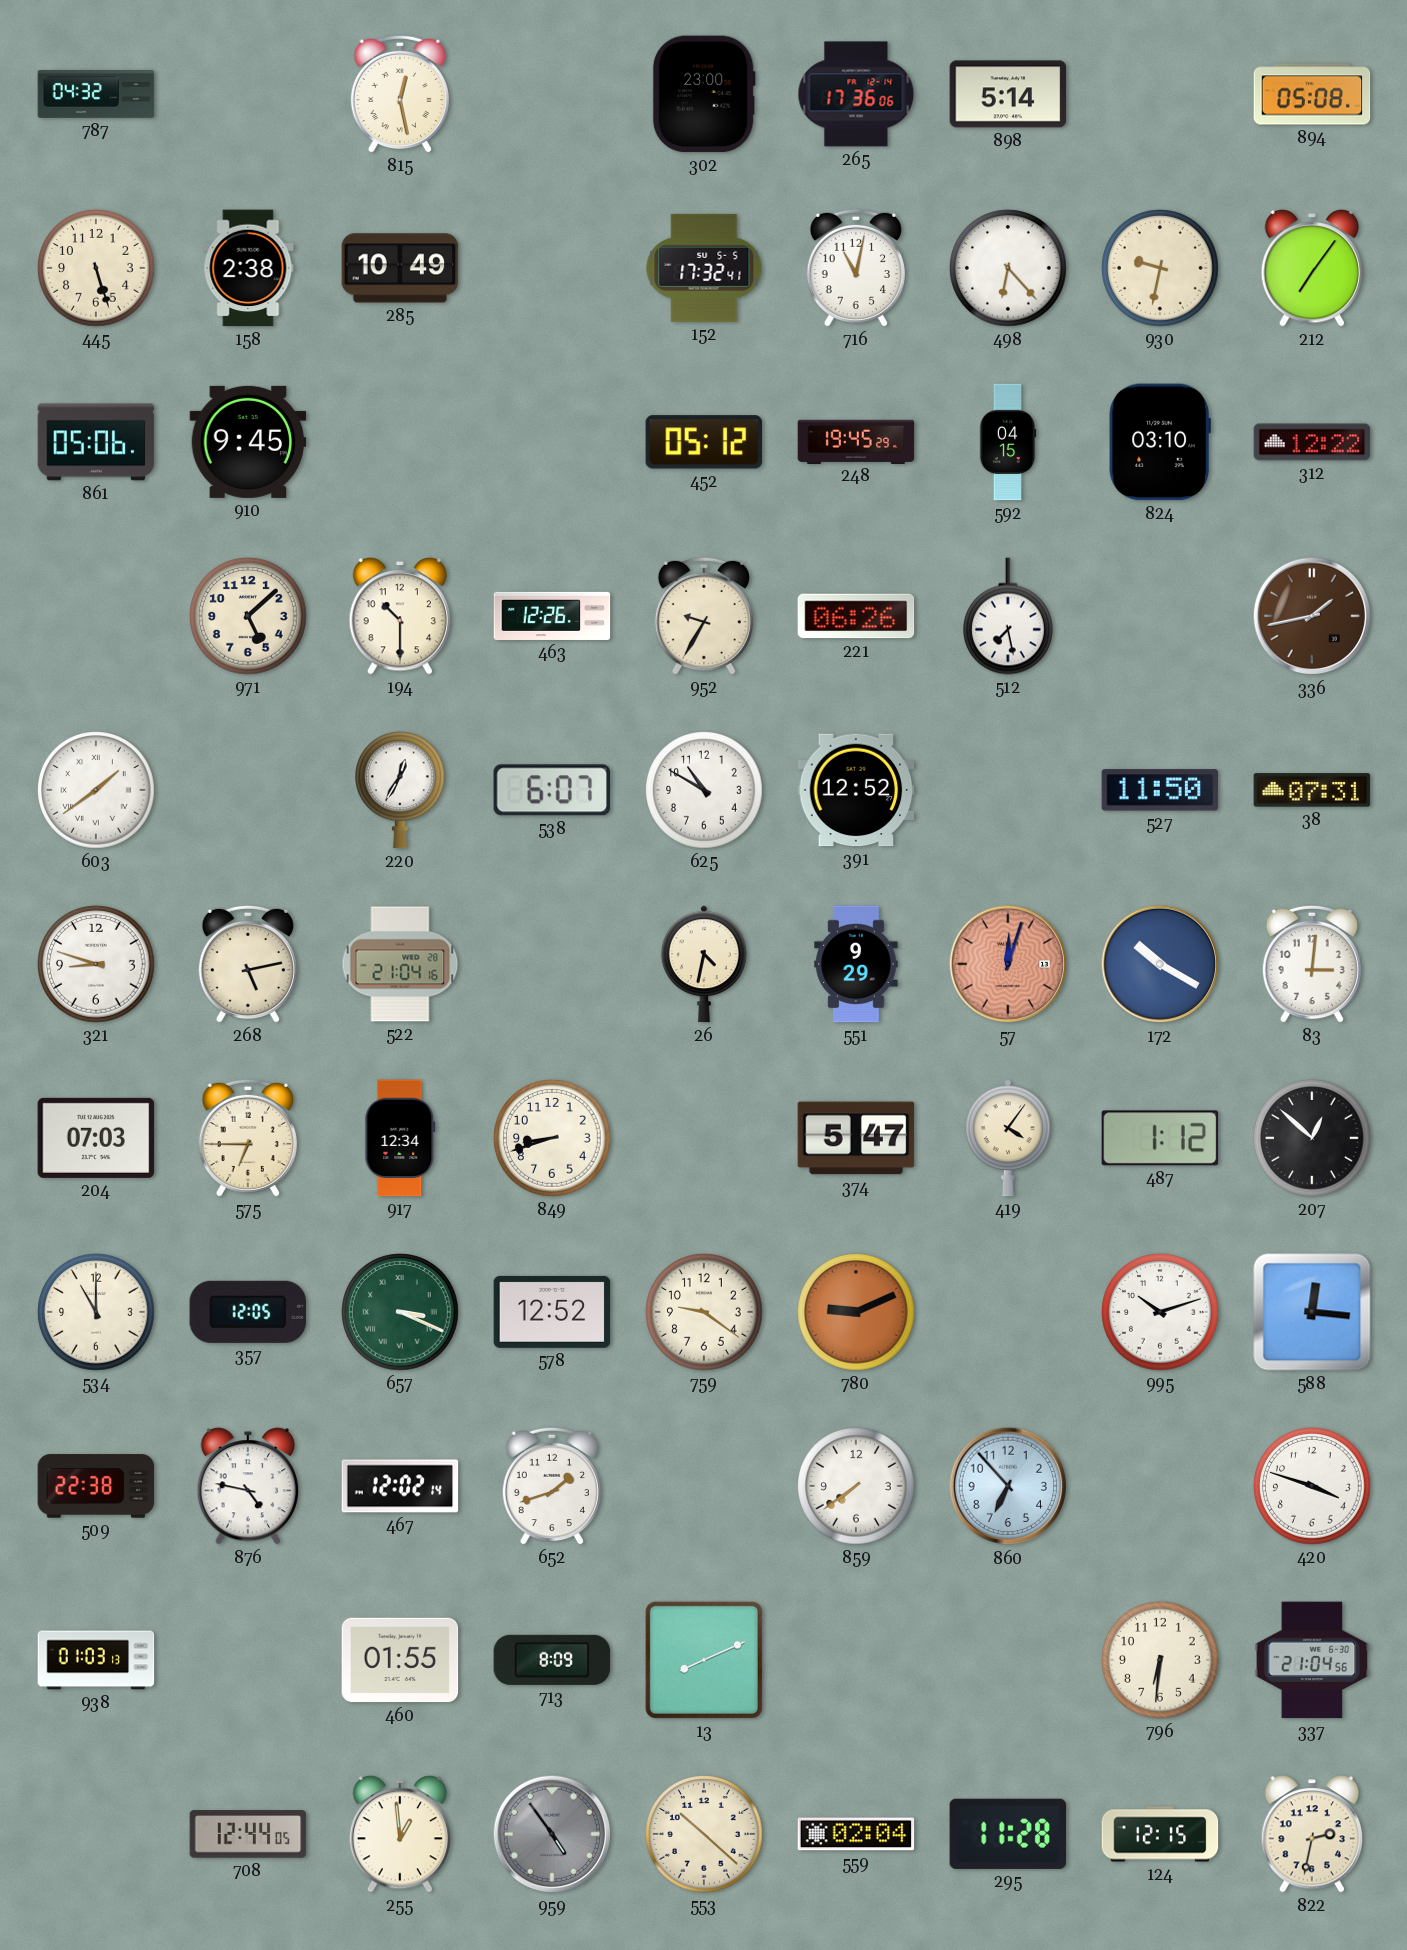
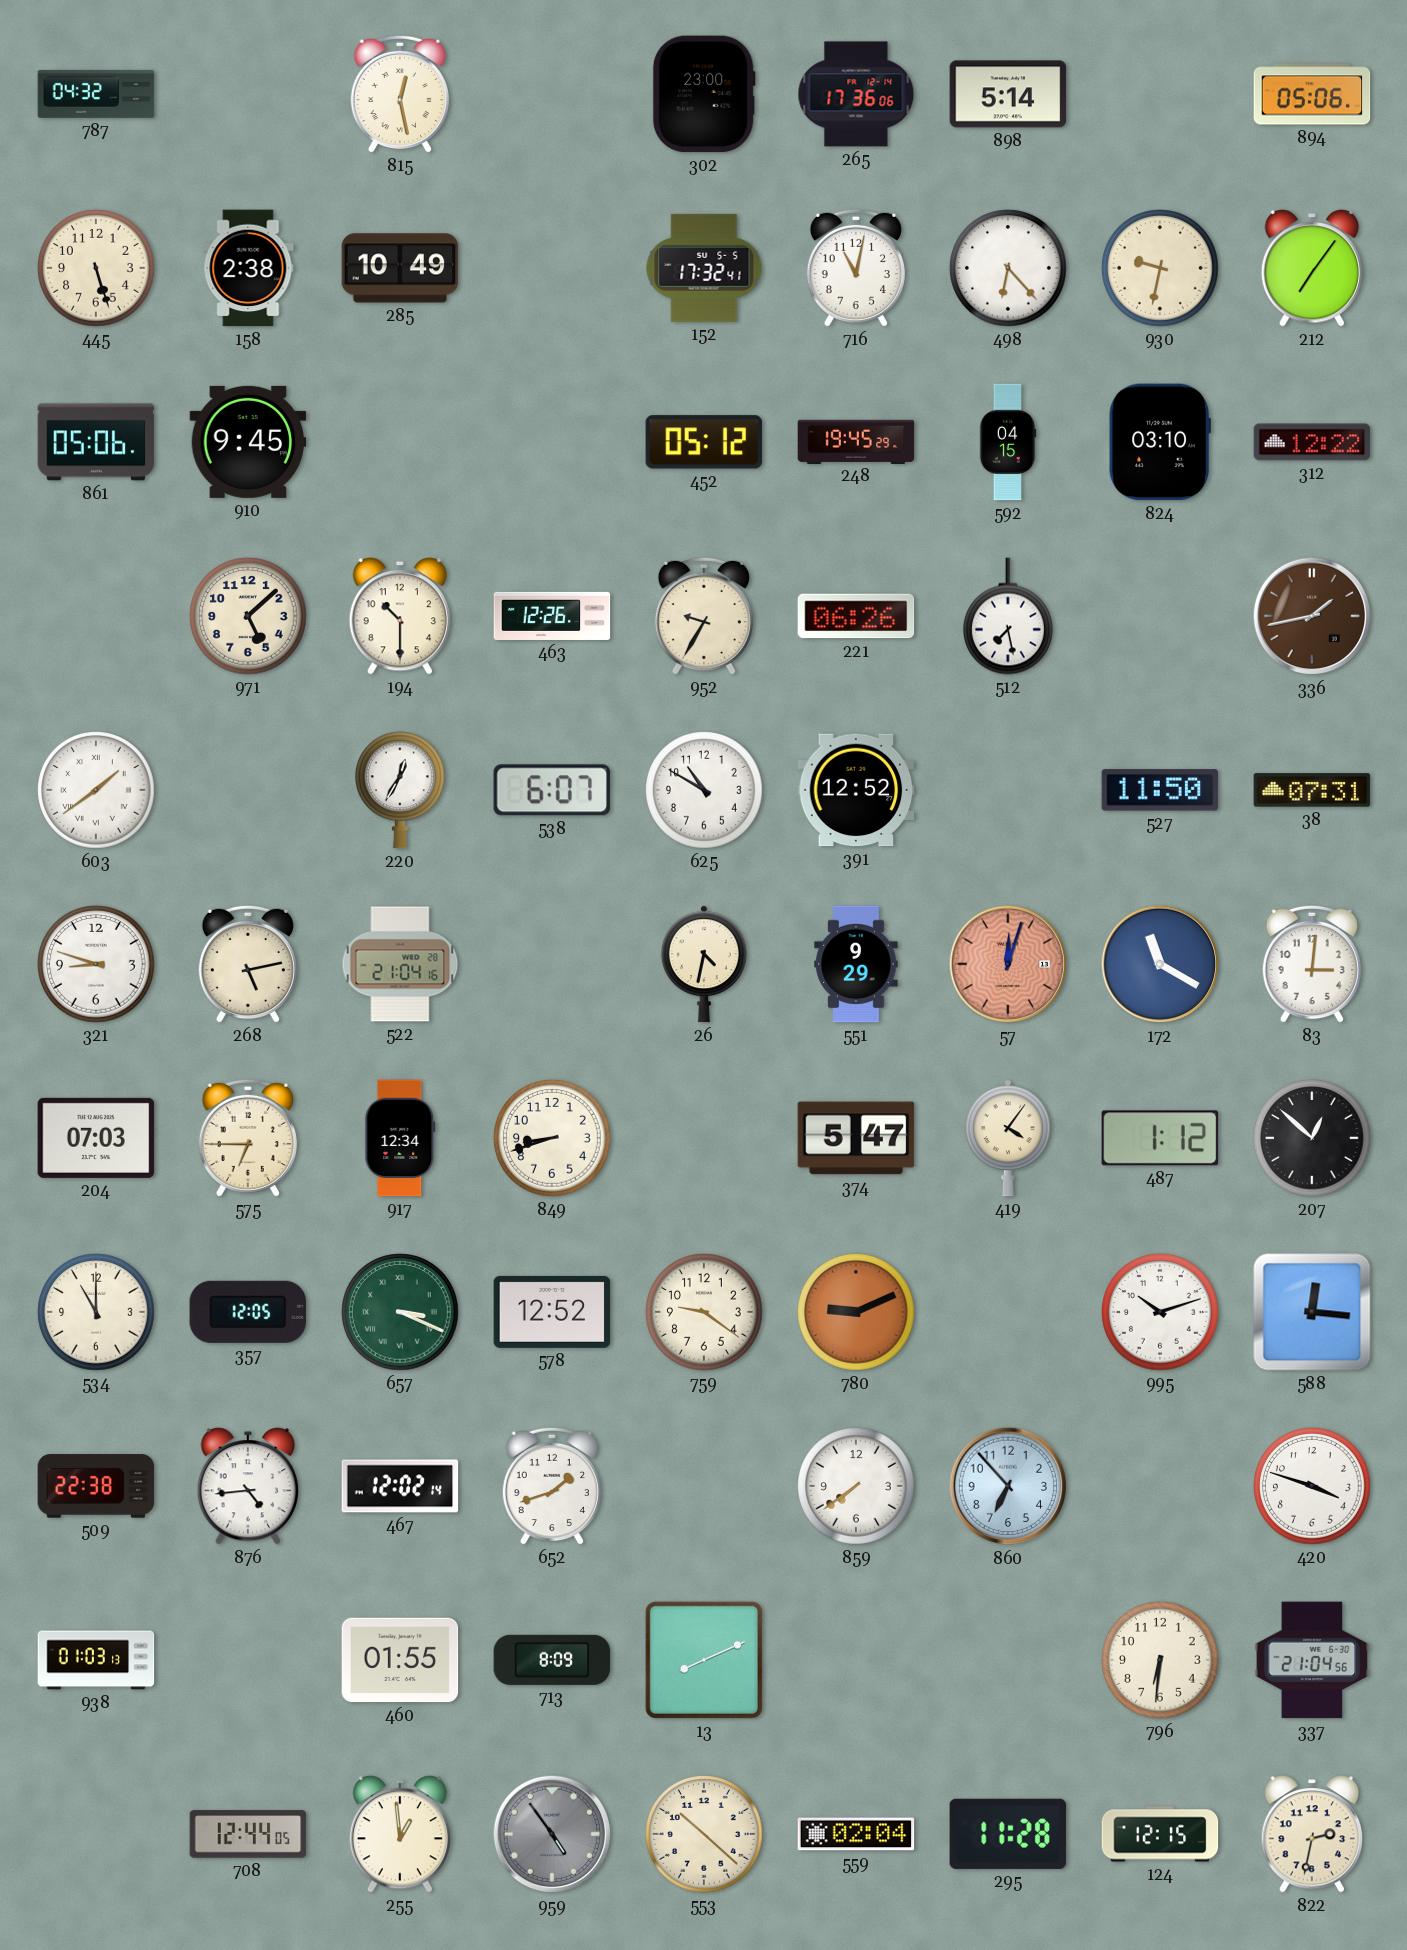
894: 05:08 -> 05:06
172: 10:20 -> 11:20
876: 4:47 -> 4:44
